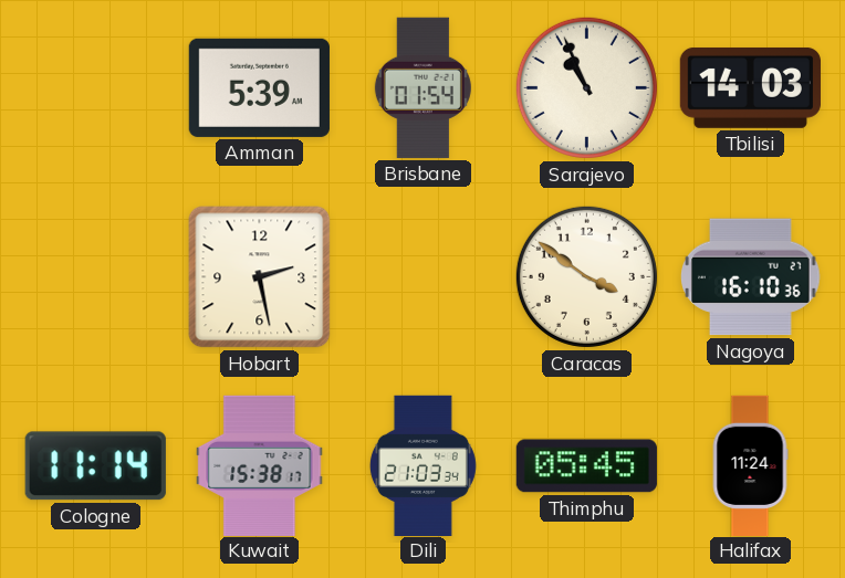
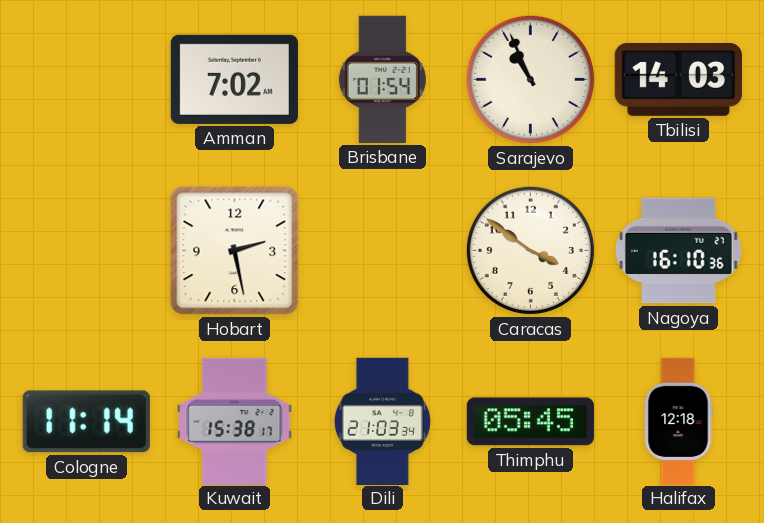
Amman: 5:39 -> 7:02
Halifax: 11:24 -> 12:18
